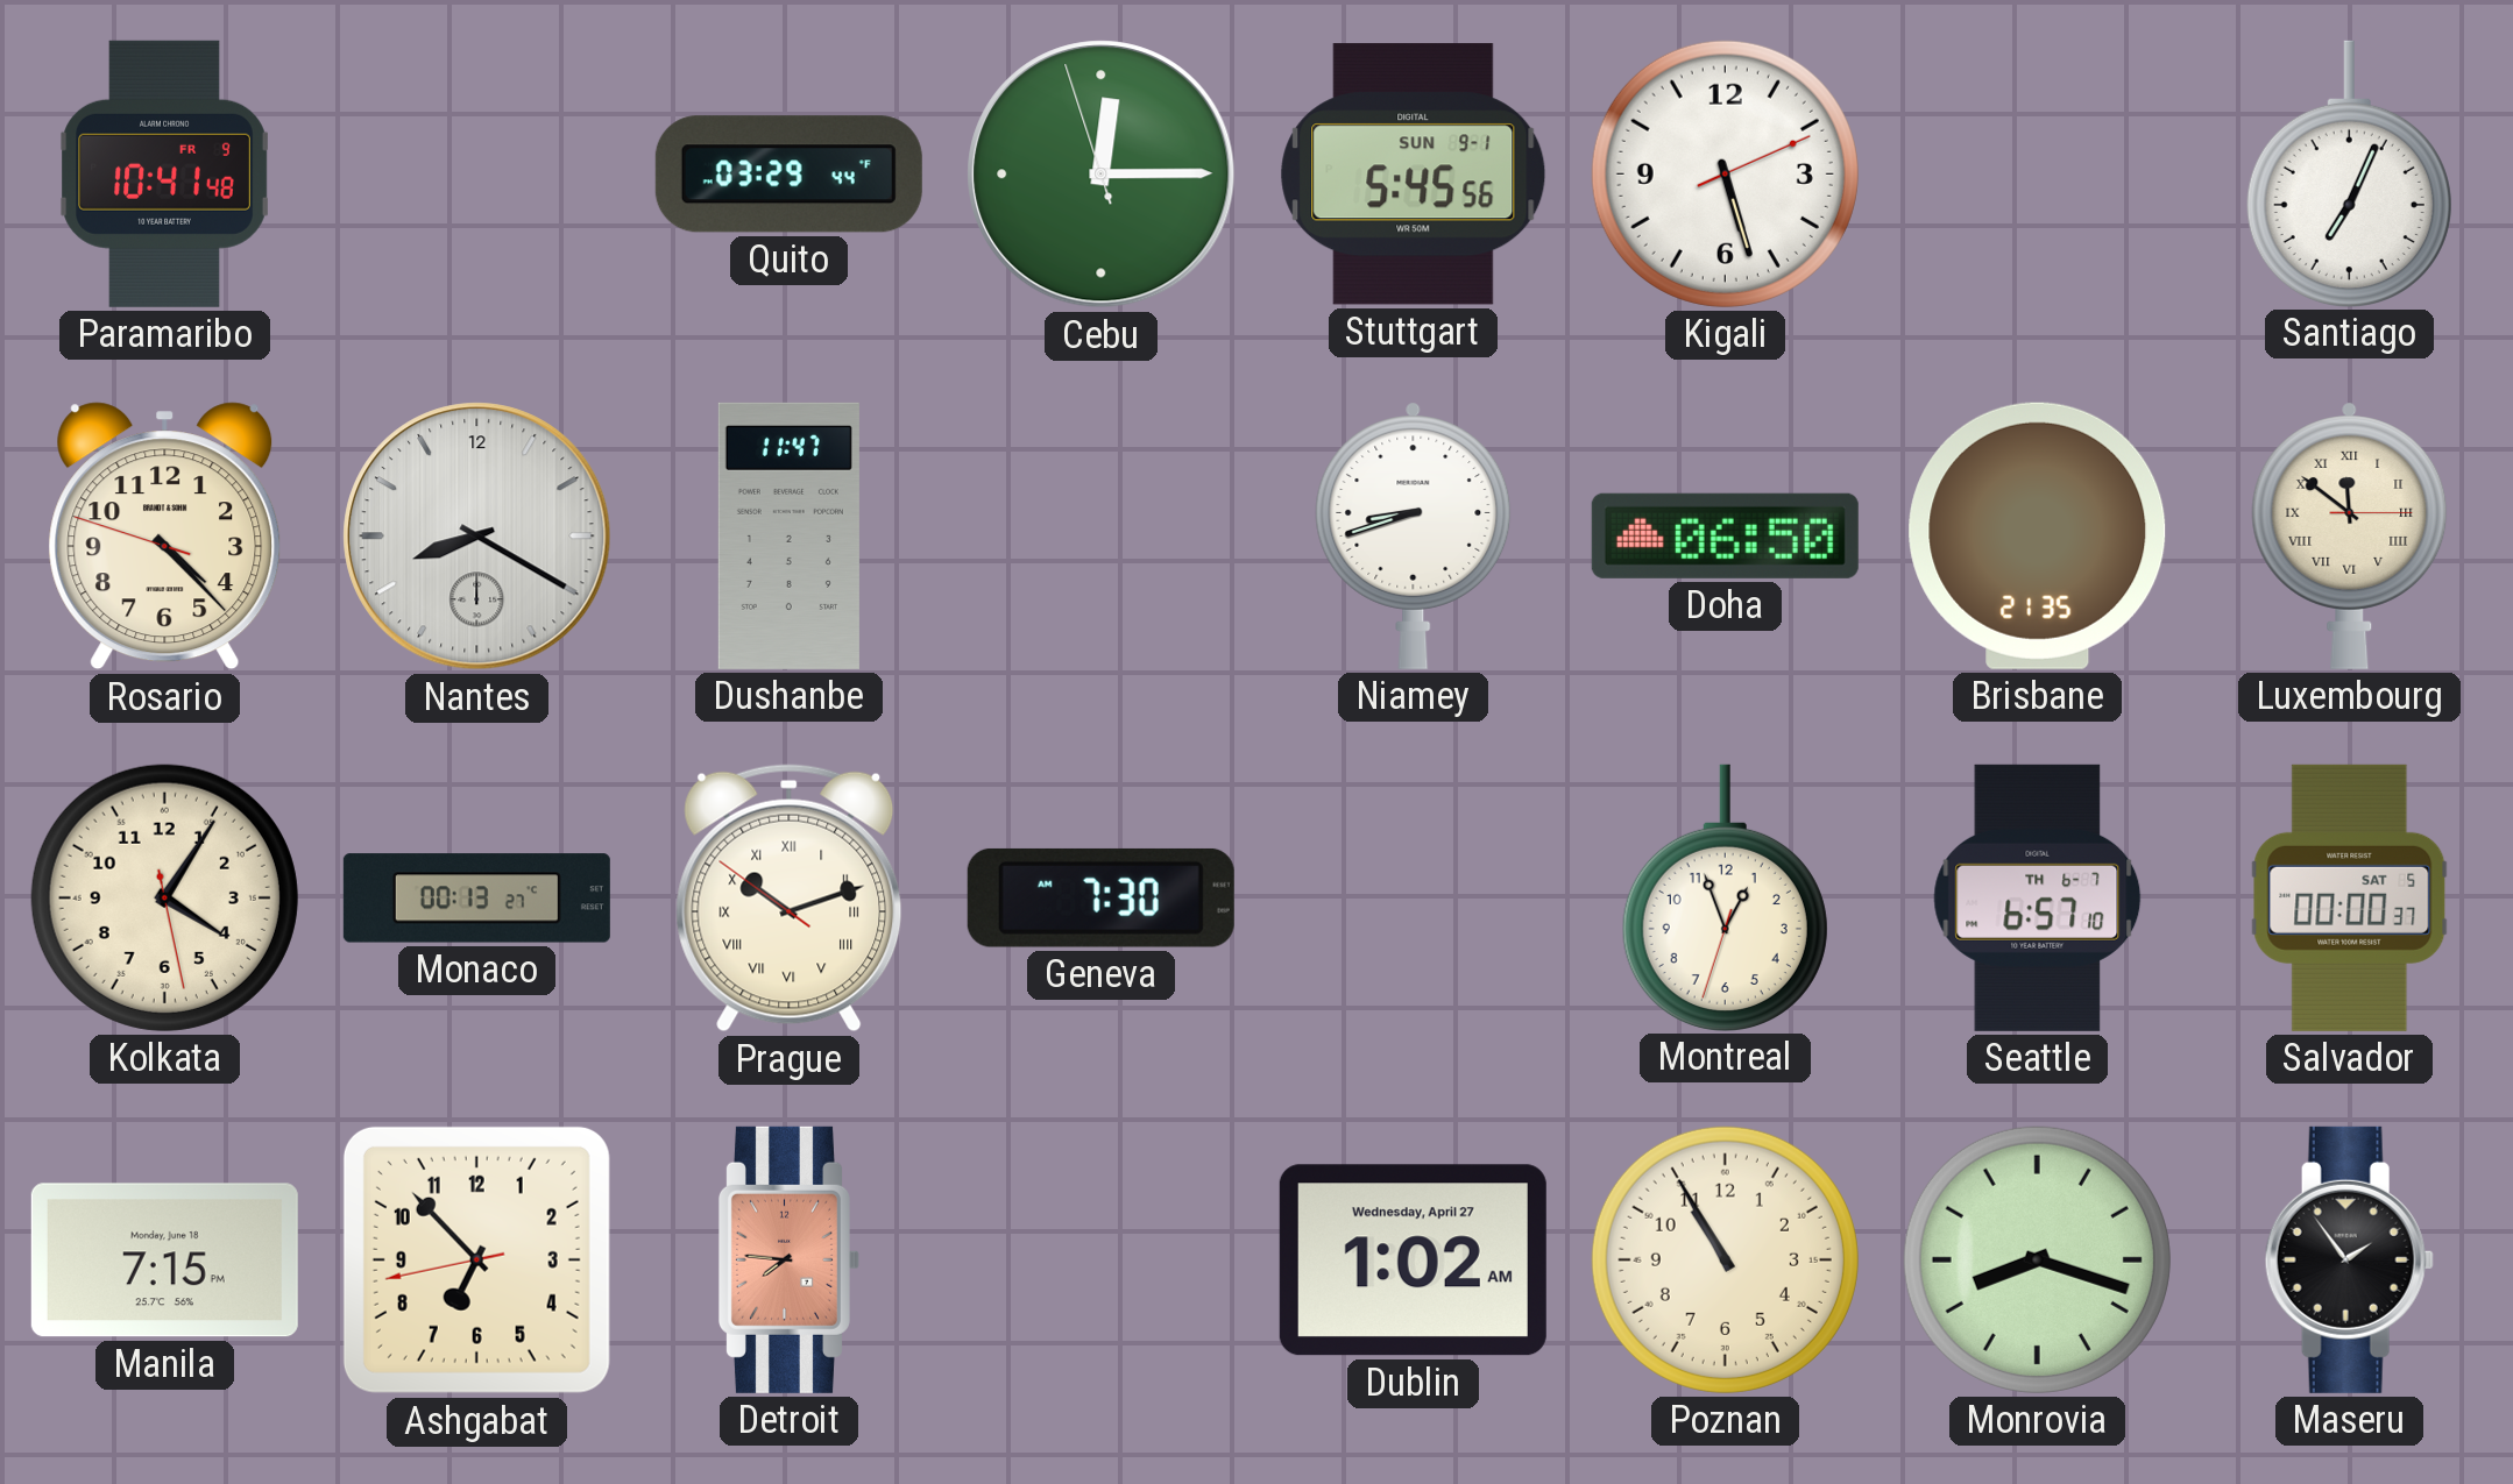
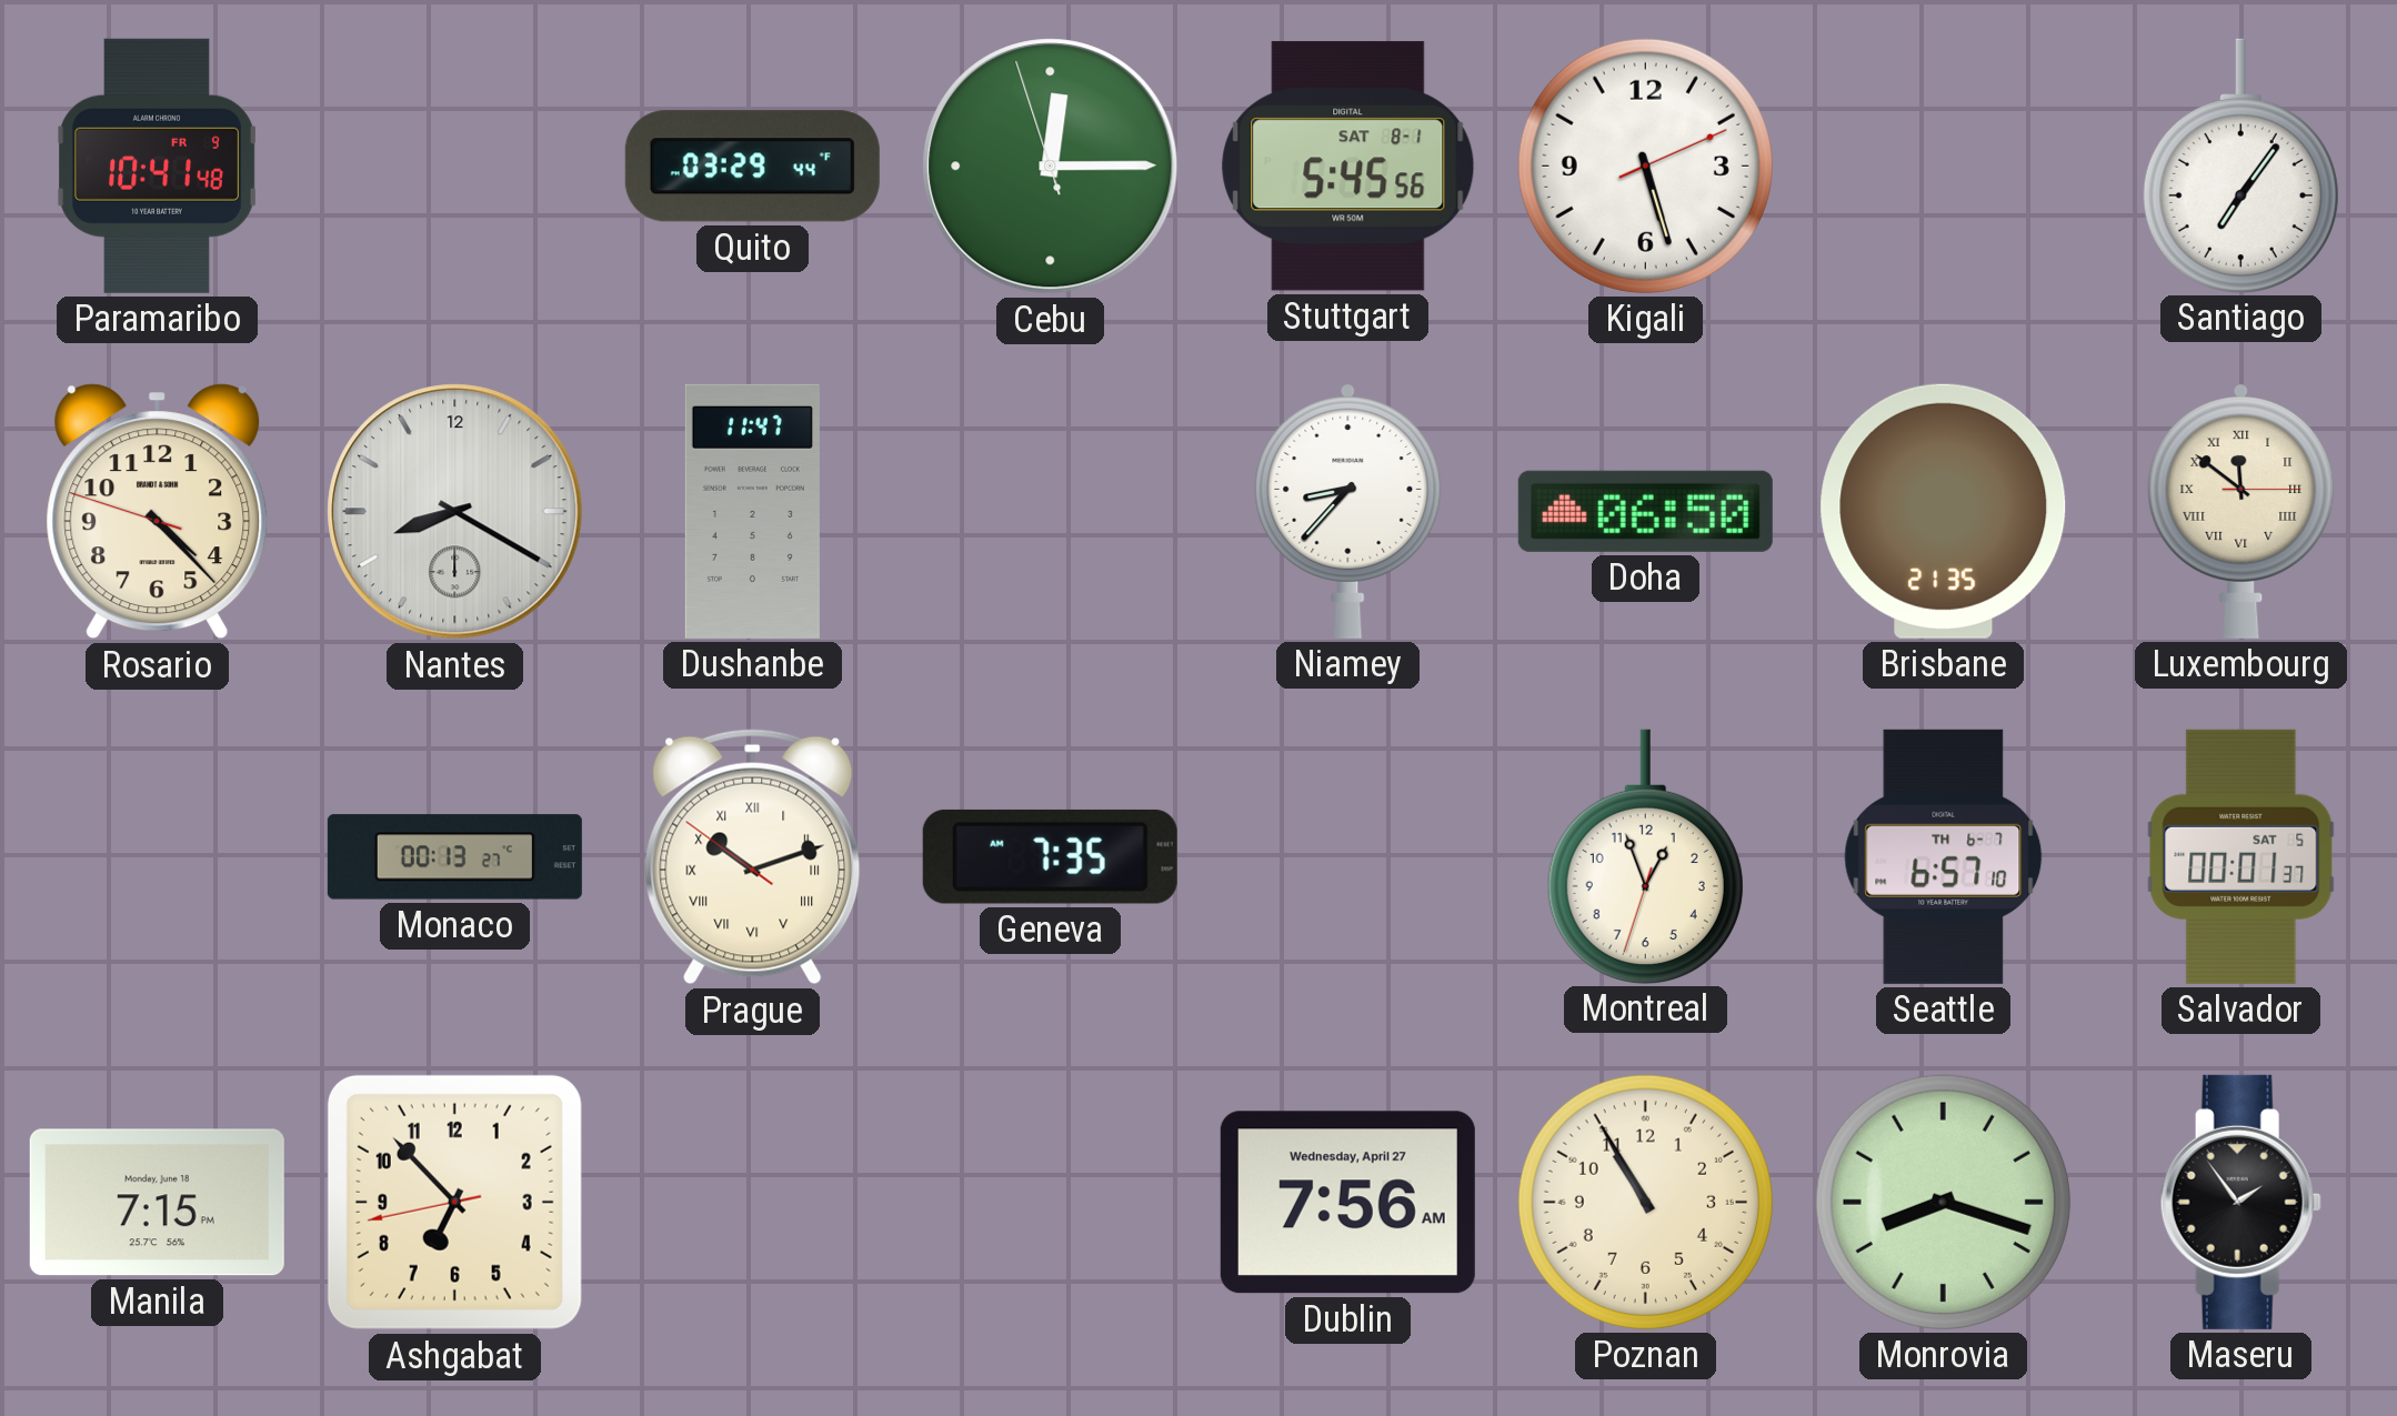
Stuttgart date: SUN 9-1 -> SAT 8-1
Santiago: 7:04 -> 7:06
Niamey: 8:42 -> 8:37
Kolkata: 4:05 -> none
Geneva: 7:30 -> 7:35
Salvador: 00:00 -> 00:01
Detroit: 7:46 -> none
Dublin: 1:02 -> 7:56
